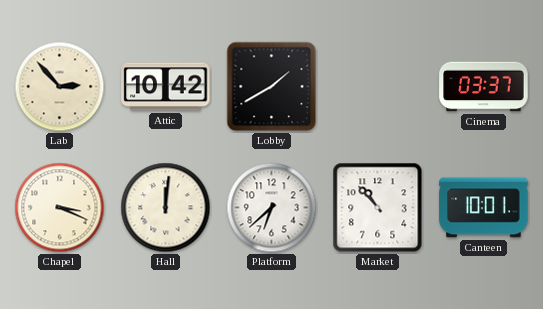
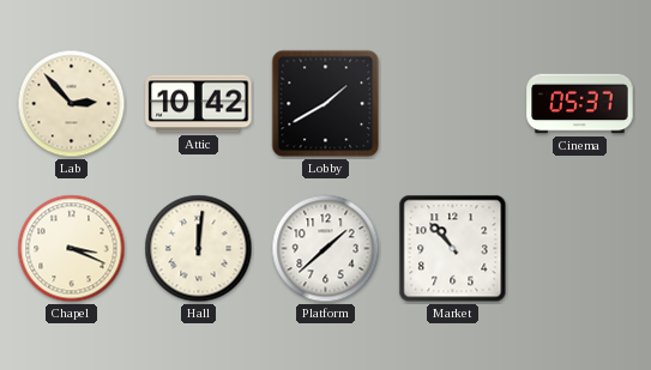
Cinema: 03:37 -> 05:37
Platform: 6:38 -> 1:38
Canteen: 10:01 -> none
